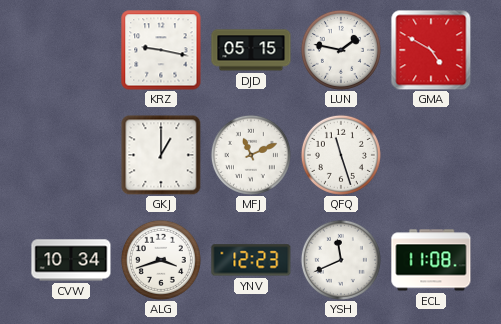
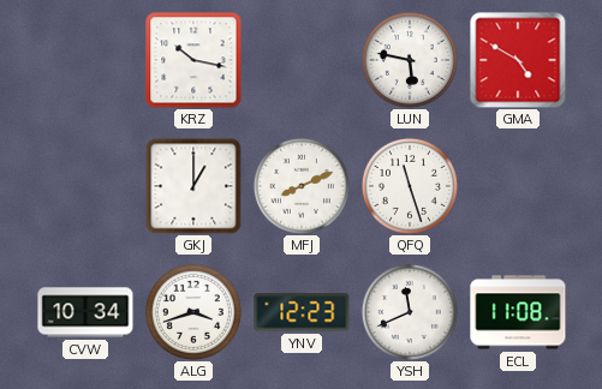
KRZ: 9:17 -> 10:17
DJD: 05:15 -> none
LUN: 1:47 -> 5:47
MFJ: 11:11 -> 8:11
